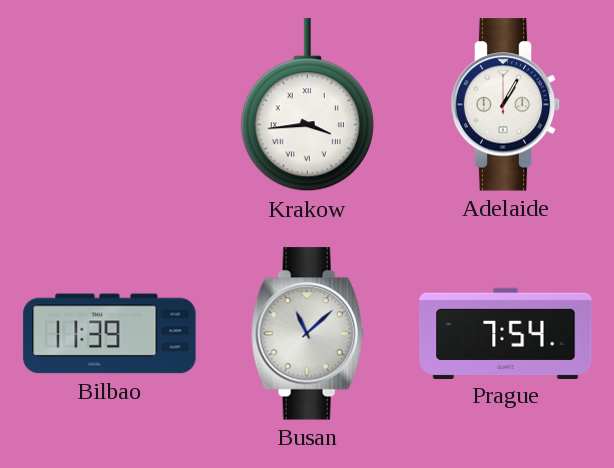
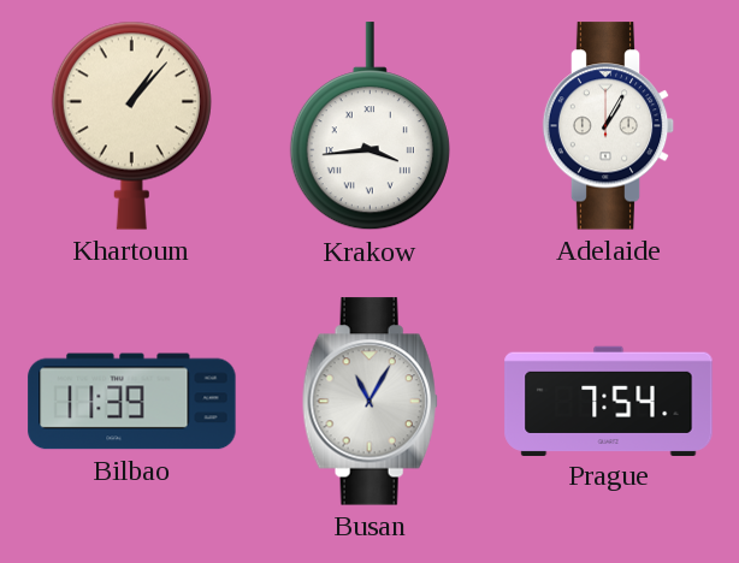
Khartoum: none -> 1:07
Busan: 11:08 -> 11:05
